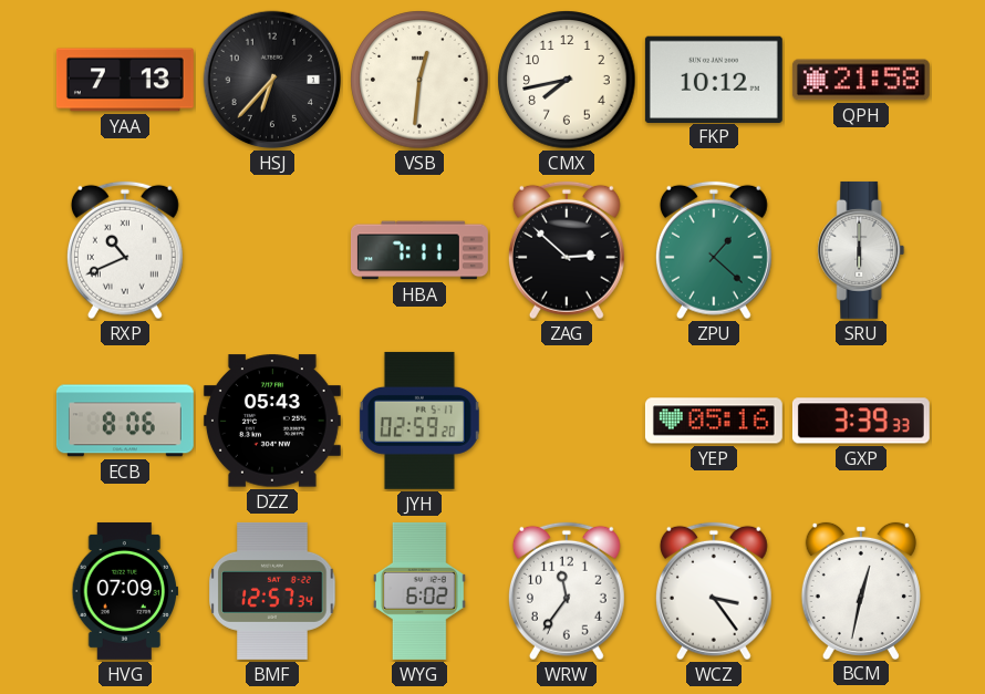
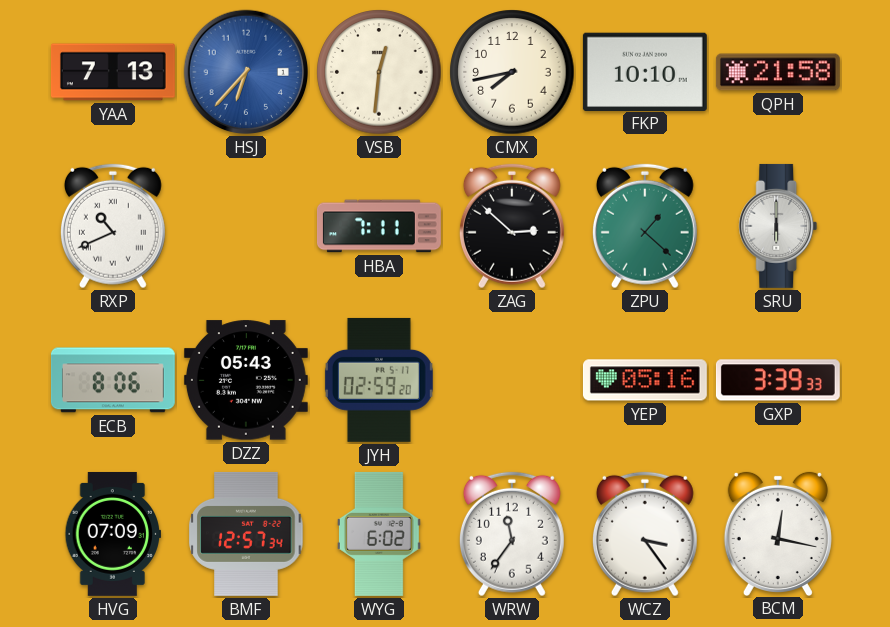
HSJ dial: black -> blue
FKP: 10:12 -> 10:10
BCM: 12:32 -> 12:17
